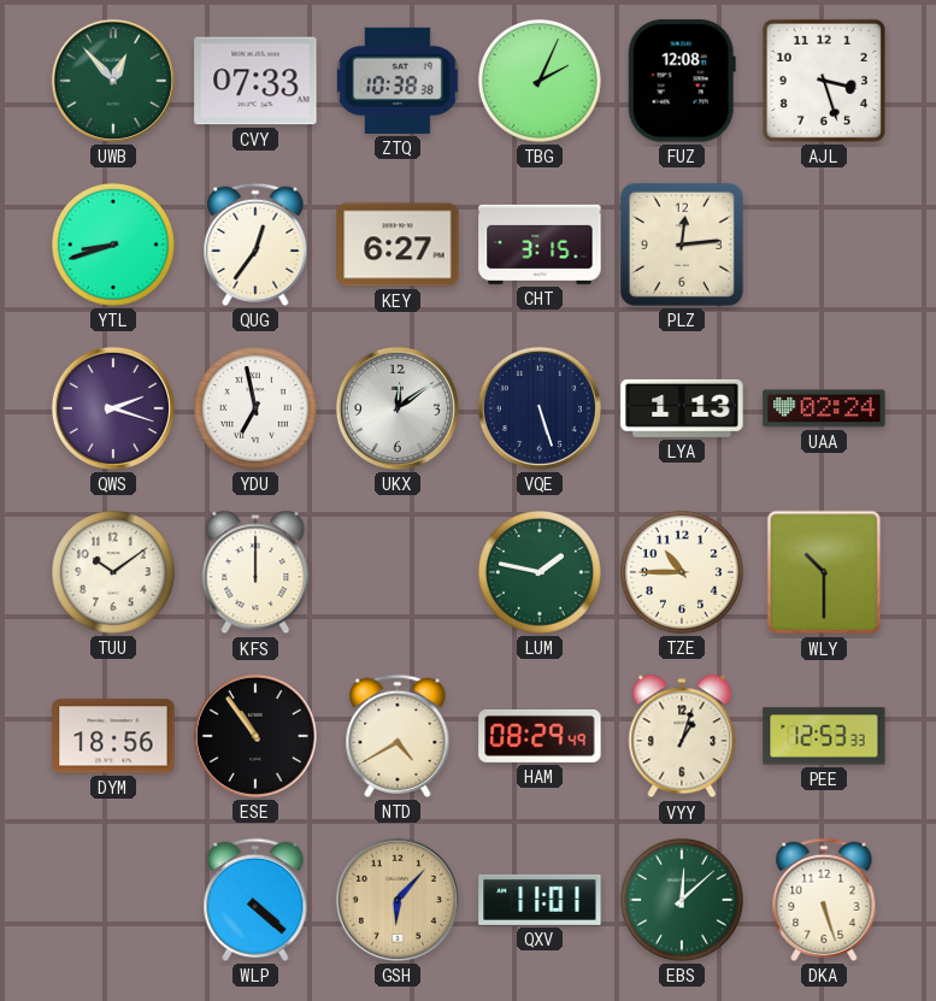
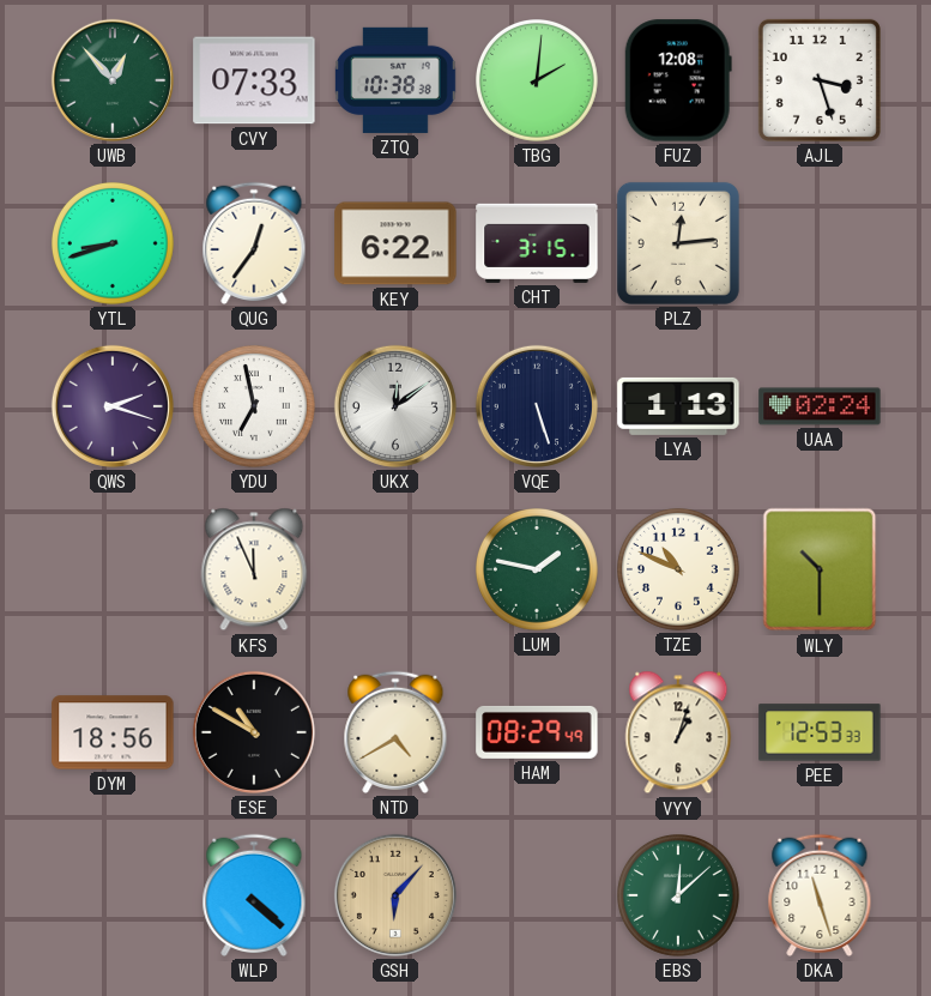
TBG: 2:04 -> 2:01
KEY: 6:27 -> 6:22
TUU: 10:09 -> none
KFS: 12:00 -> 11:56
TZE: 10:45 -> 10:49
ESE: 10:54 -> 10:50
QXV: 11:01 -> none
DKA: 5:27 -> 11:27
